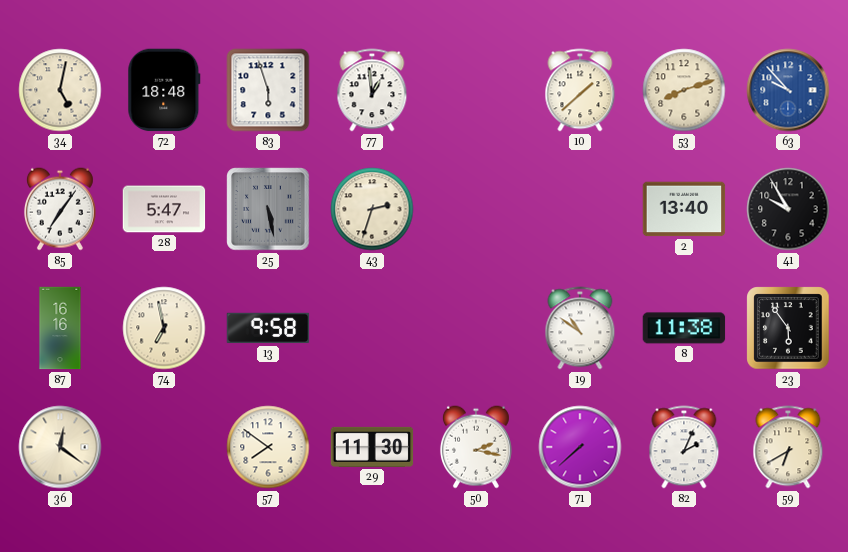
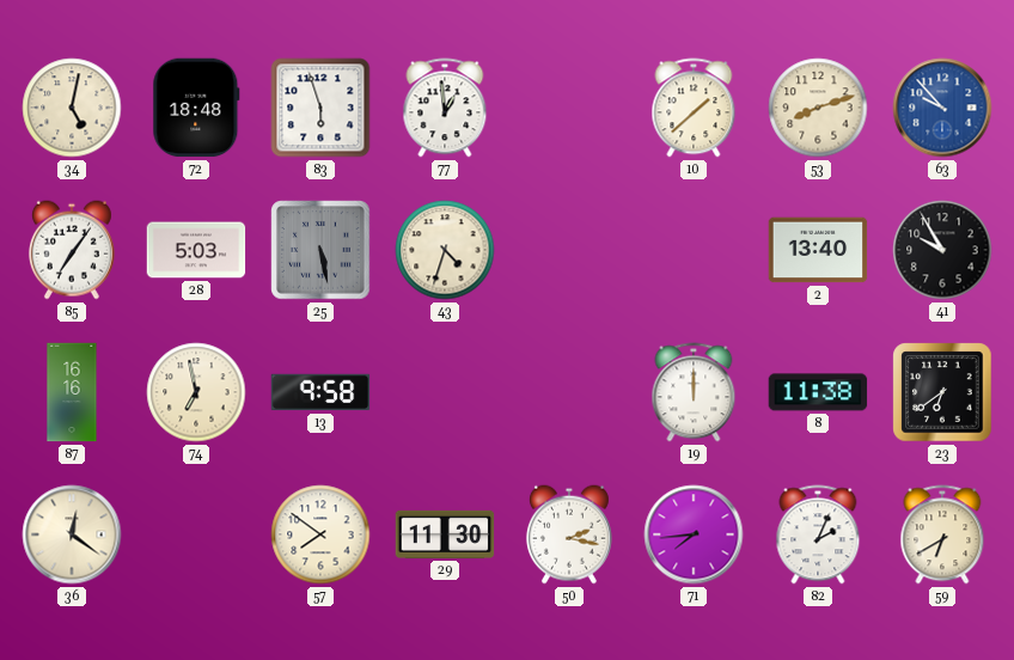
28: 5:47 -> 5:03
43: 2:33 -> 4:33
19: 10:51 -> 12:00
23: 5:54 -> 6:39
71: 7:38 -> 7:44
